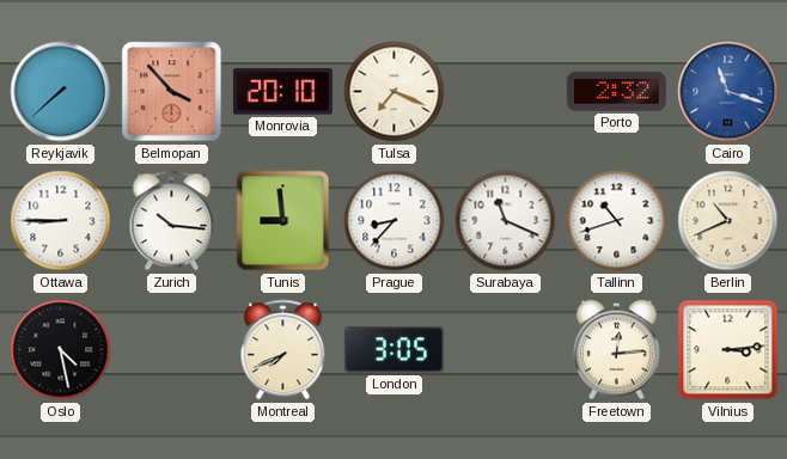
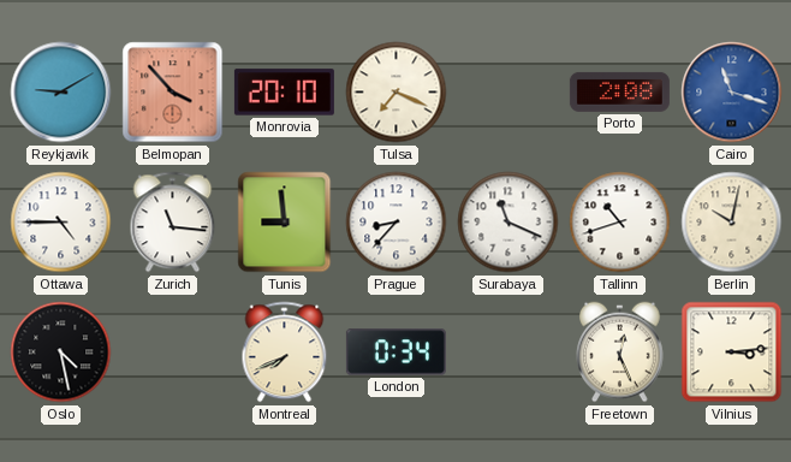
Reykjavik: 7:38 -> 9:10
Porto: 2:32 -> 2:08
Ottawa: 8:45 -> 4:45
Zurich: 10:16 -> 11:16
Berlin: 10:41 -> 10:02
London: 3:05 -> 0:34
Freetown: 12:14 -> 12:26
